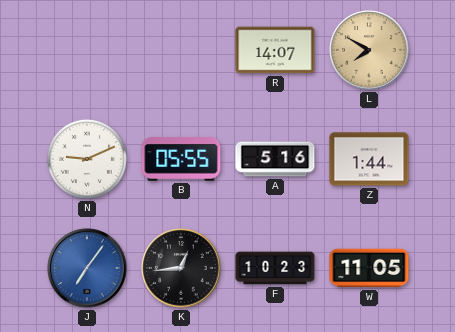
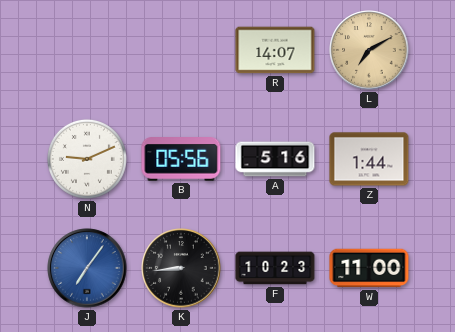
L: 7:50 -> 7:10
B: 05:55 -> 05:56
K: 12:44 -> 8:44
W: 11:05 -> 11:00
